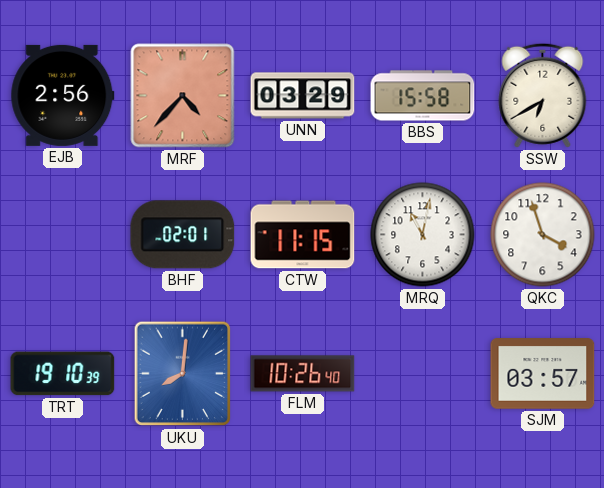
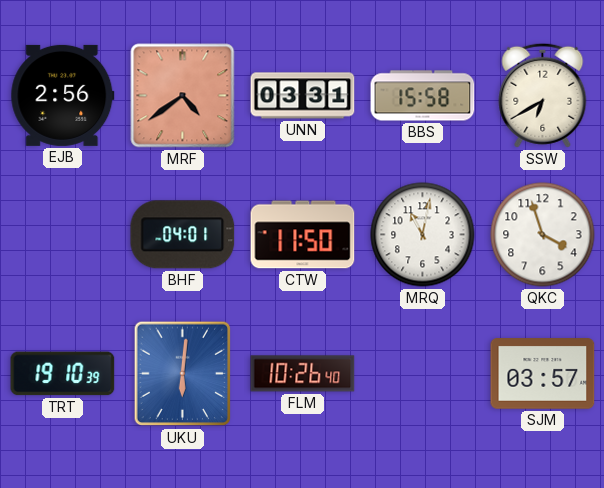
MRF: 4:37 -> 4:39
UNN: 03:29 -> 03:31
BHF: 02:01 -> 04:01
CTW: 11:15 -> 11:50
UKU: 8:01 -> 6:01
